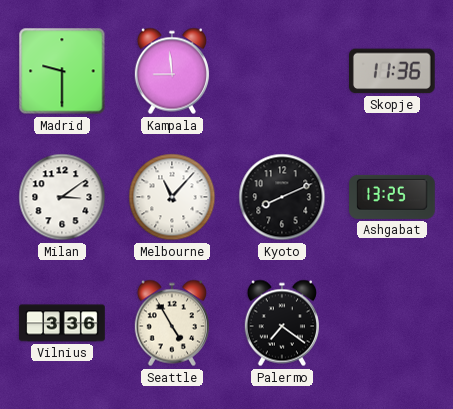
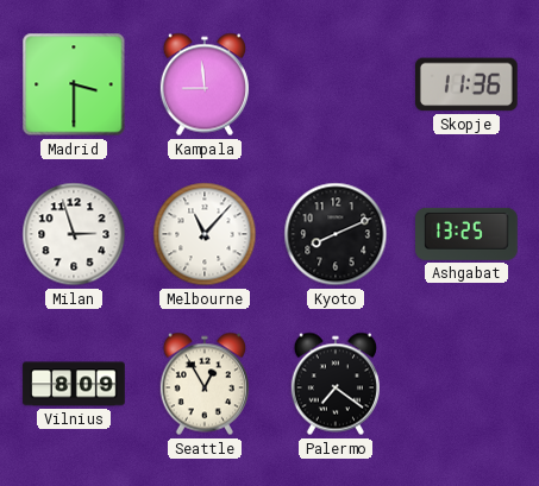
Madrid: 9:30 -> 3:30
Milan: 3:09 -> 2:57
Vilnius: 3:36 -> 8:09
Seattle: 4:55 -> 12:55
